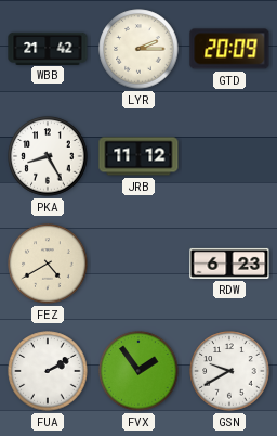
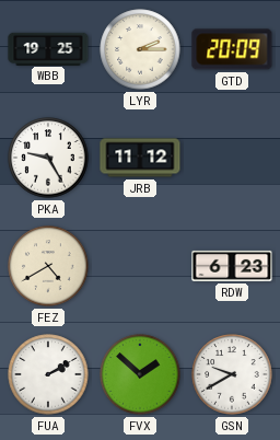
WBB: 21:42 -> 19:25
PKA: 8:25 -> 9:25
FVX: 1:54 -> 1:52
